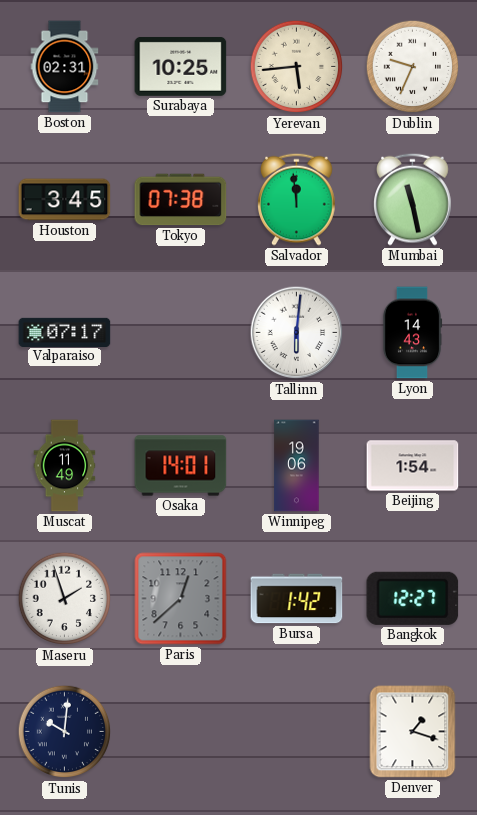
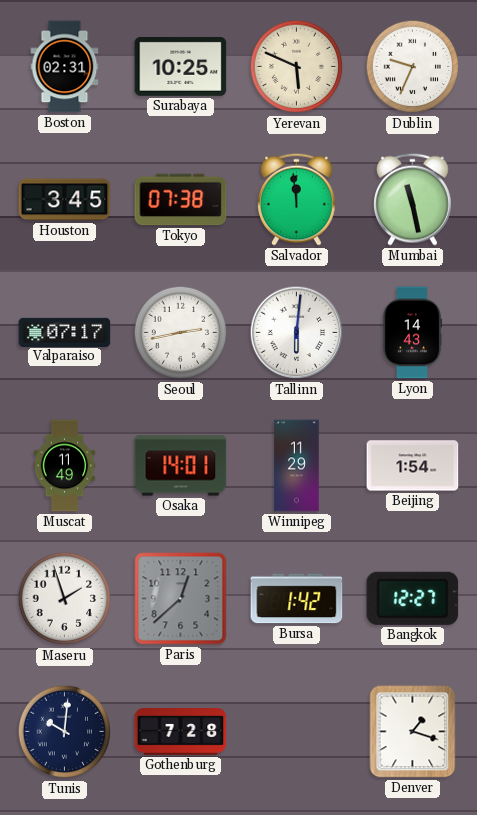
Yerevan: 5:44 -> 5:49
Seoul: none -> 2:43
Winnipeg: 19:06 -> 11:29
Gothenburg: none -> 7:28
